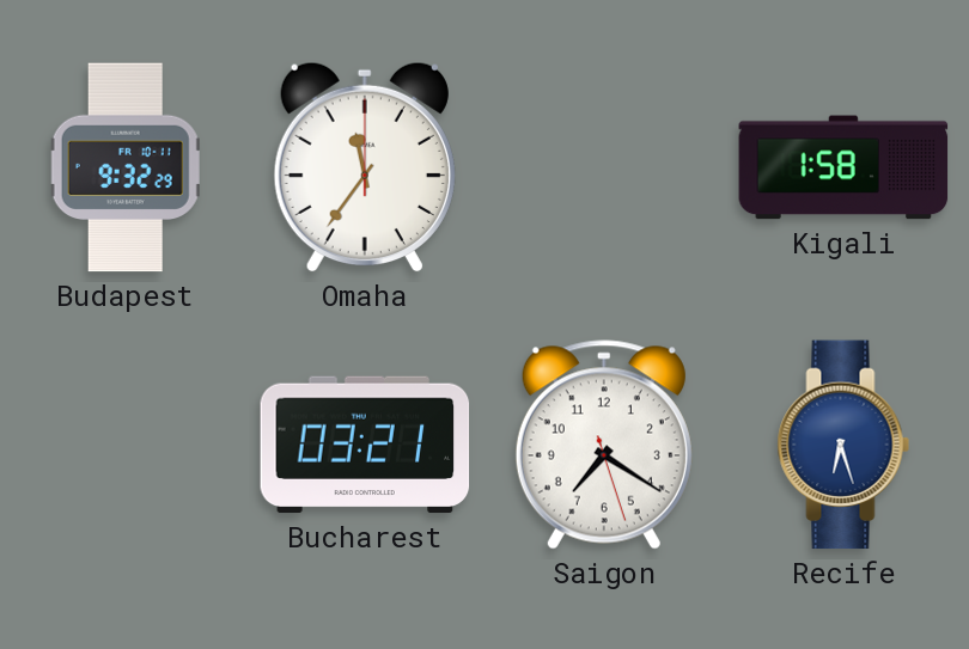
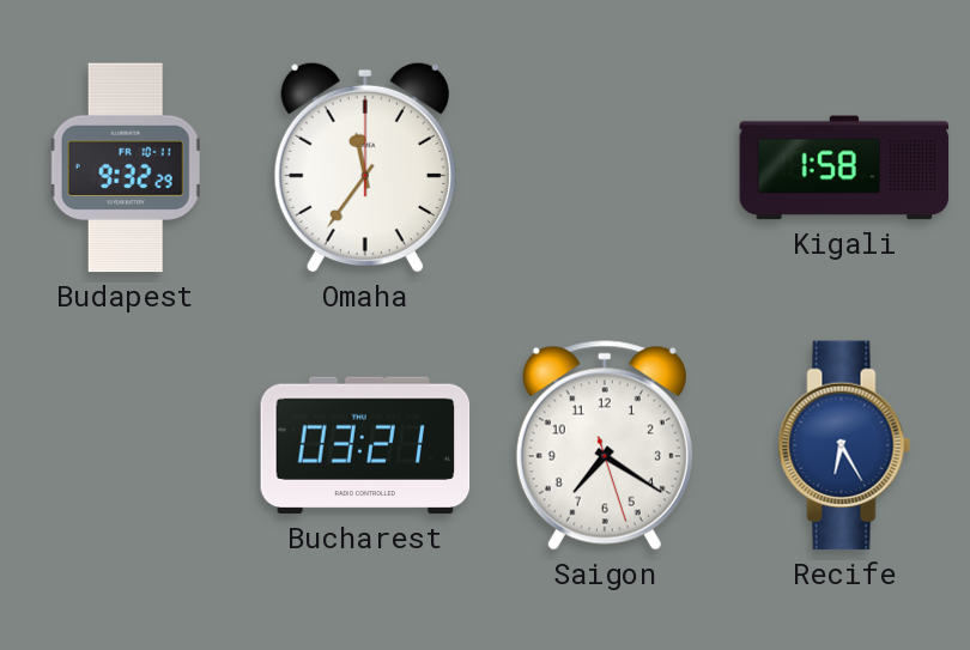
Recife: 6:27 -> 6:25
